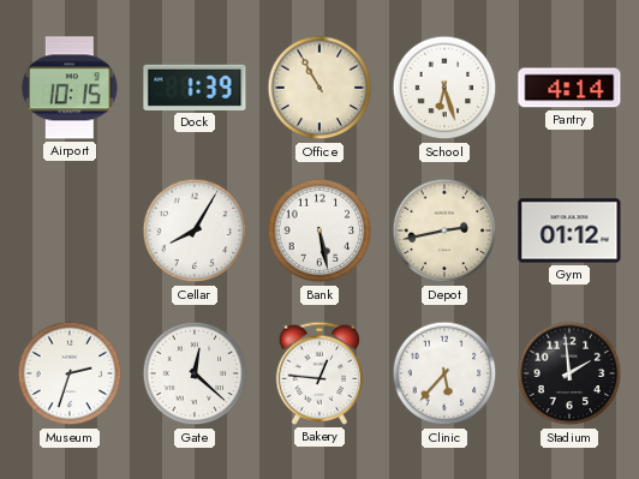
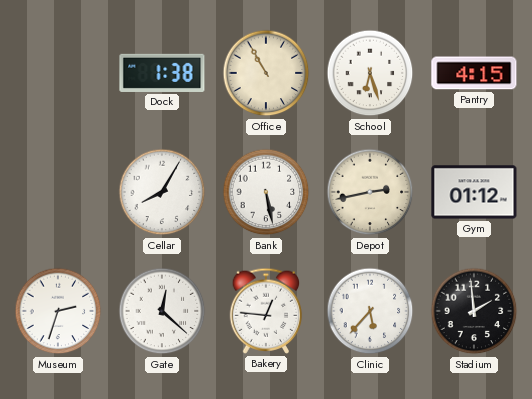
Airport: 10:15 -> none
Dock: 1:39 -> 1:38
Pantry: 4:14 -> 4:15
